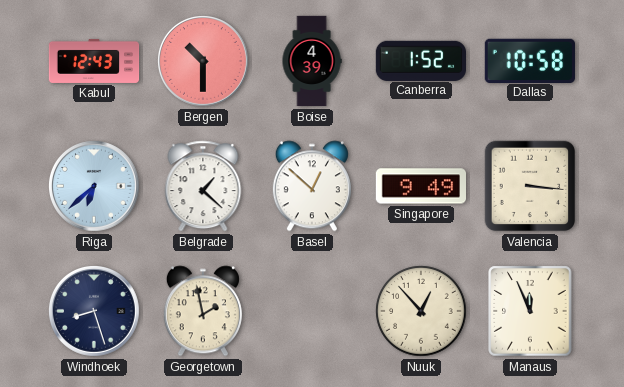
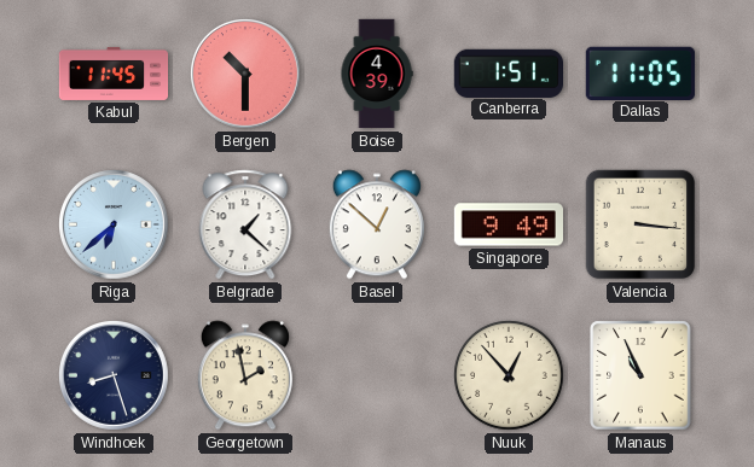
Kabul: 12:43 -> 11:45
Canberra: 1:52 -> 1:51
Dallas: 10:58 -> 11:05
Manaus: 11:56 -> 10:56
